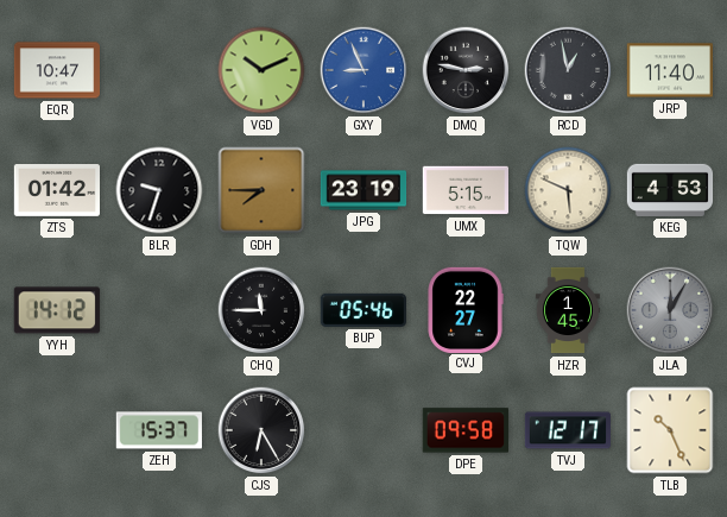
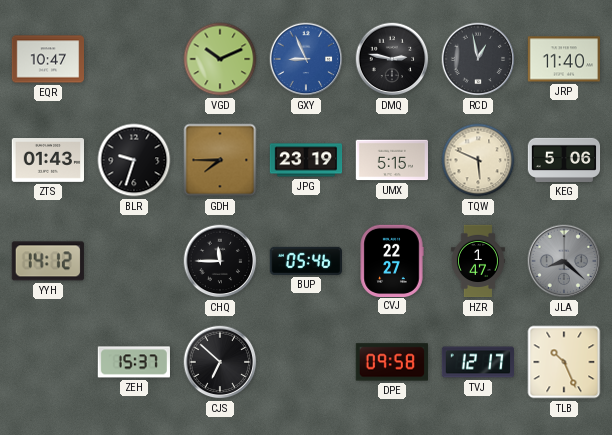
ZTS: 01:42 -> 01:43
KEG: 4:53 -> 5:06
HZR: 1:45 -> 1:47
JLA: 12:05 -> 8:22
CJS: 6:25 -> 6:52
